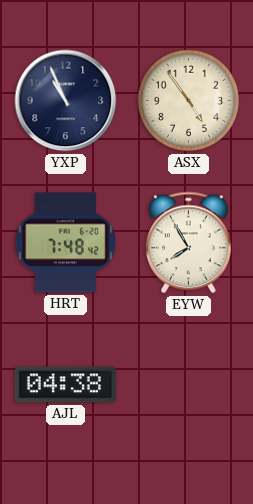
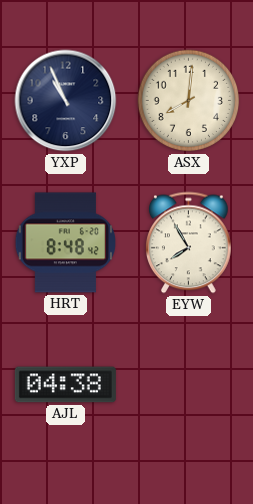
ASX: 4:54 -> 8:01
HRT: 7:48 -> 8:48
